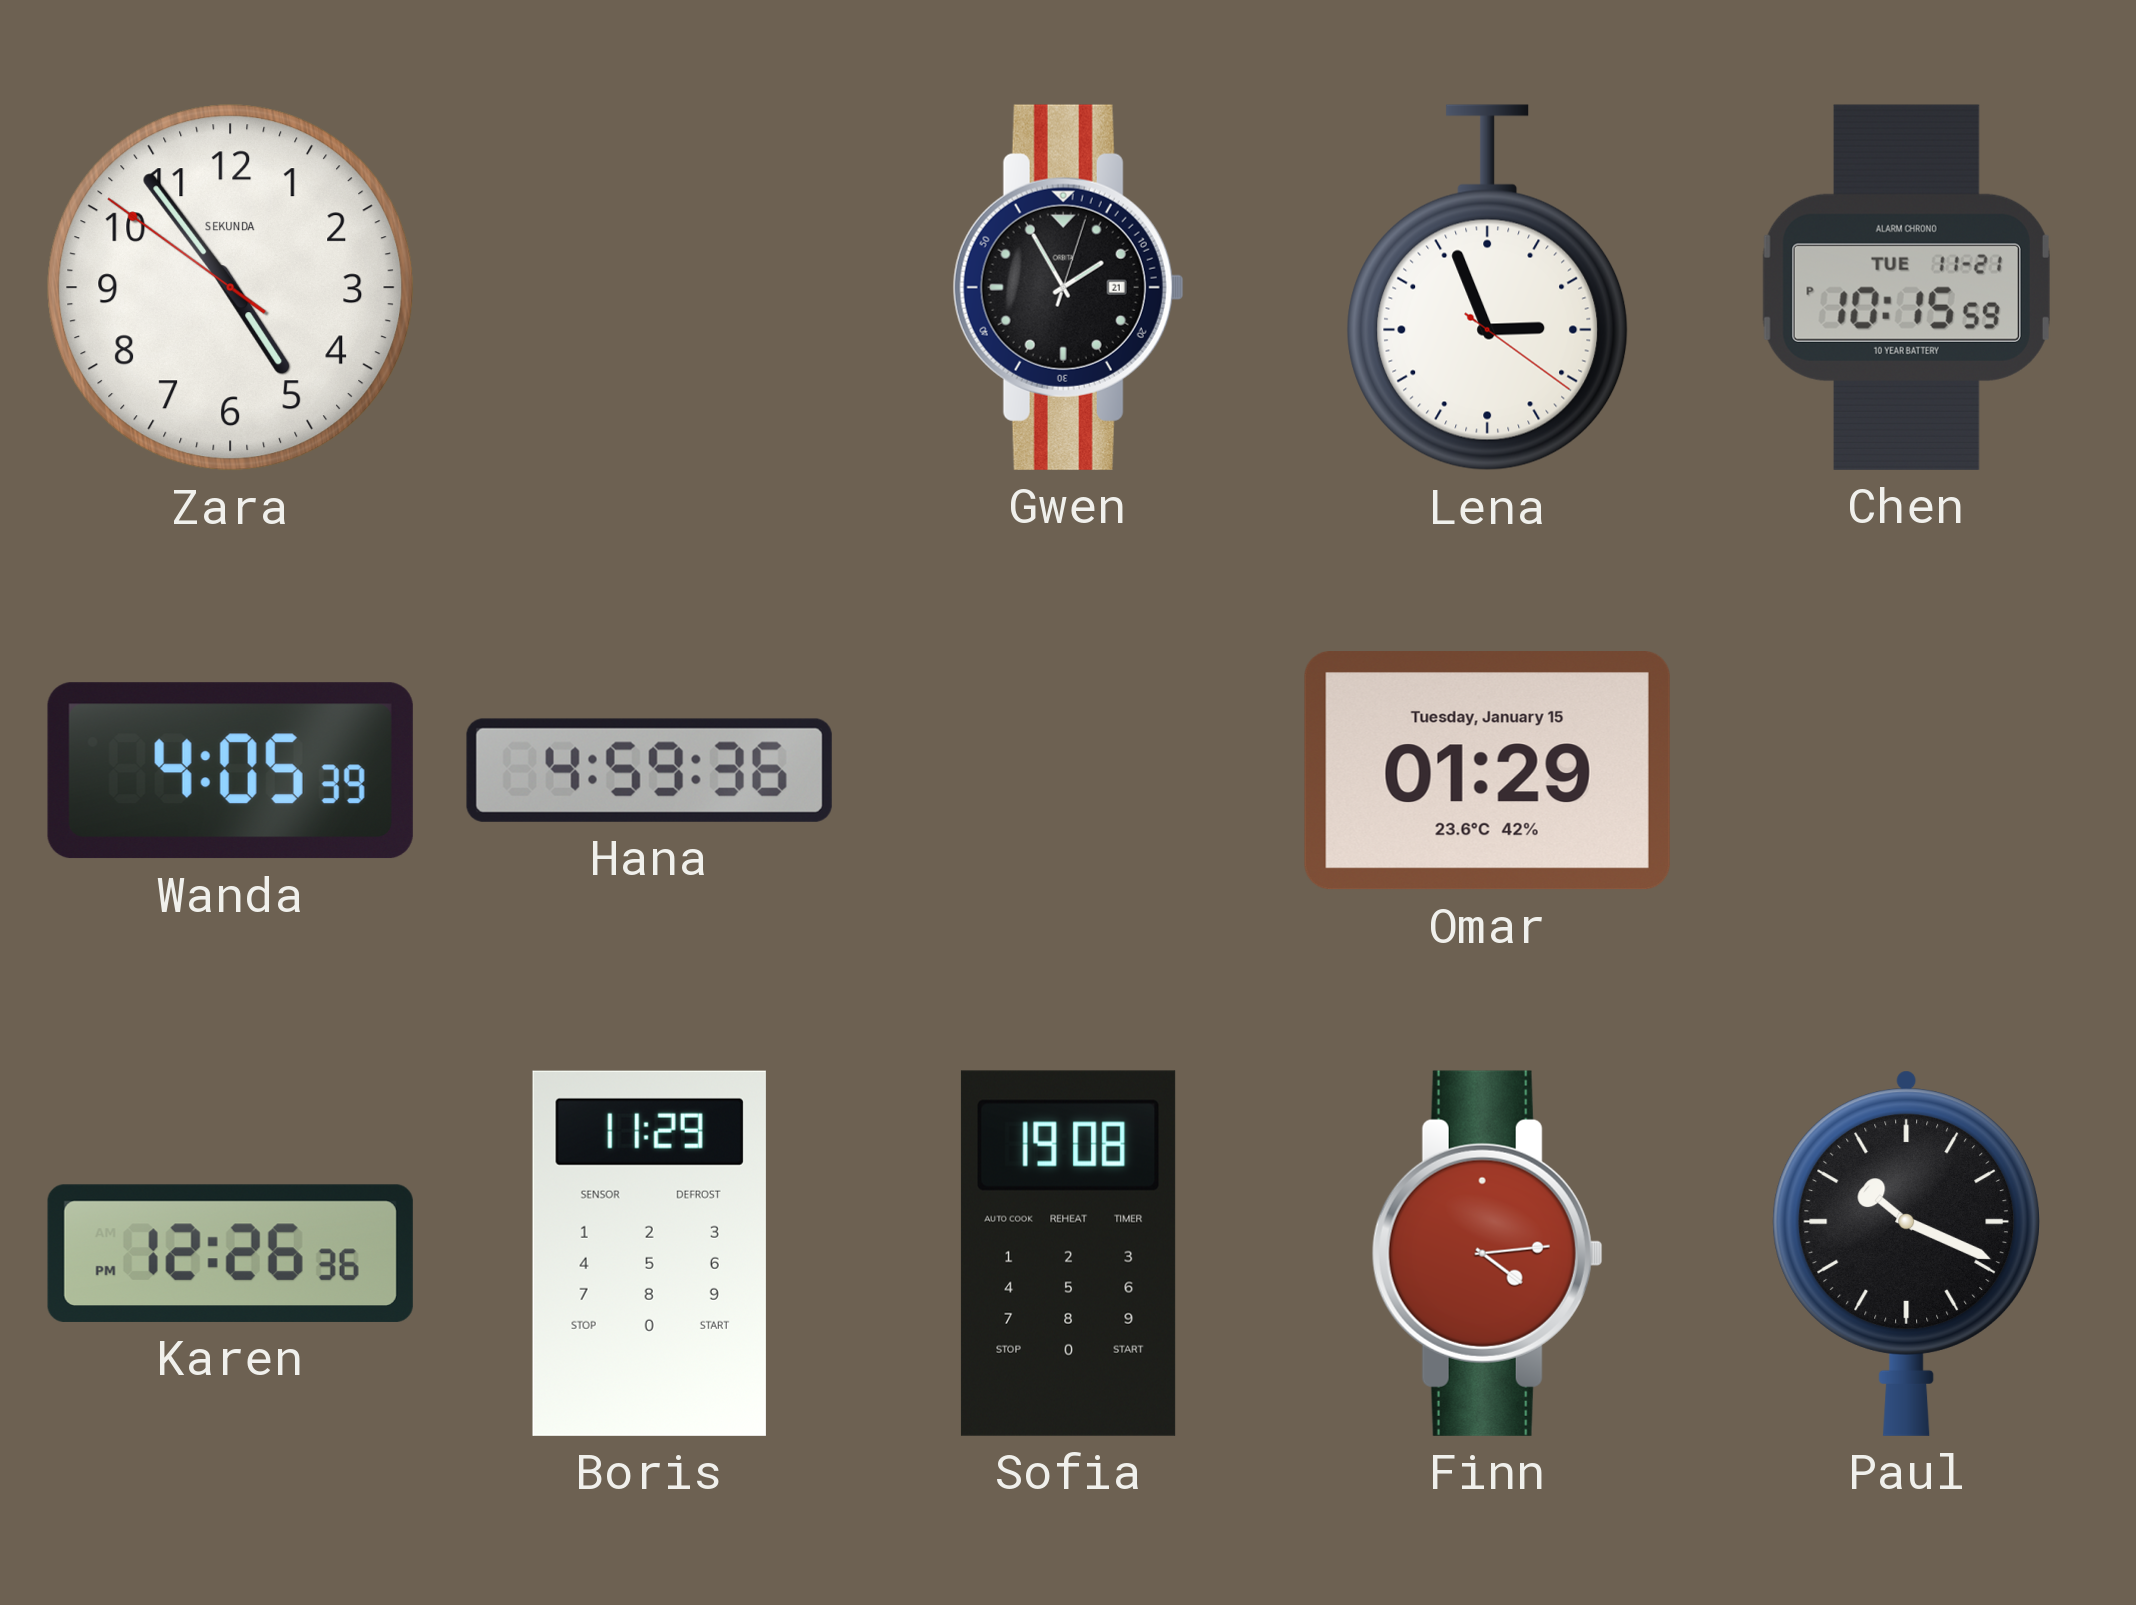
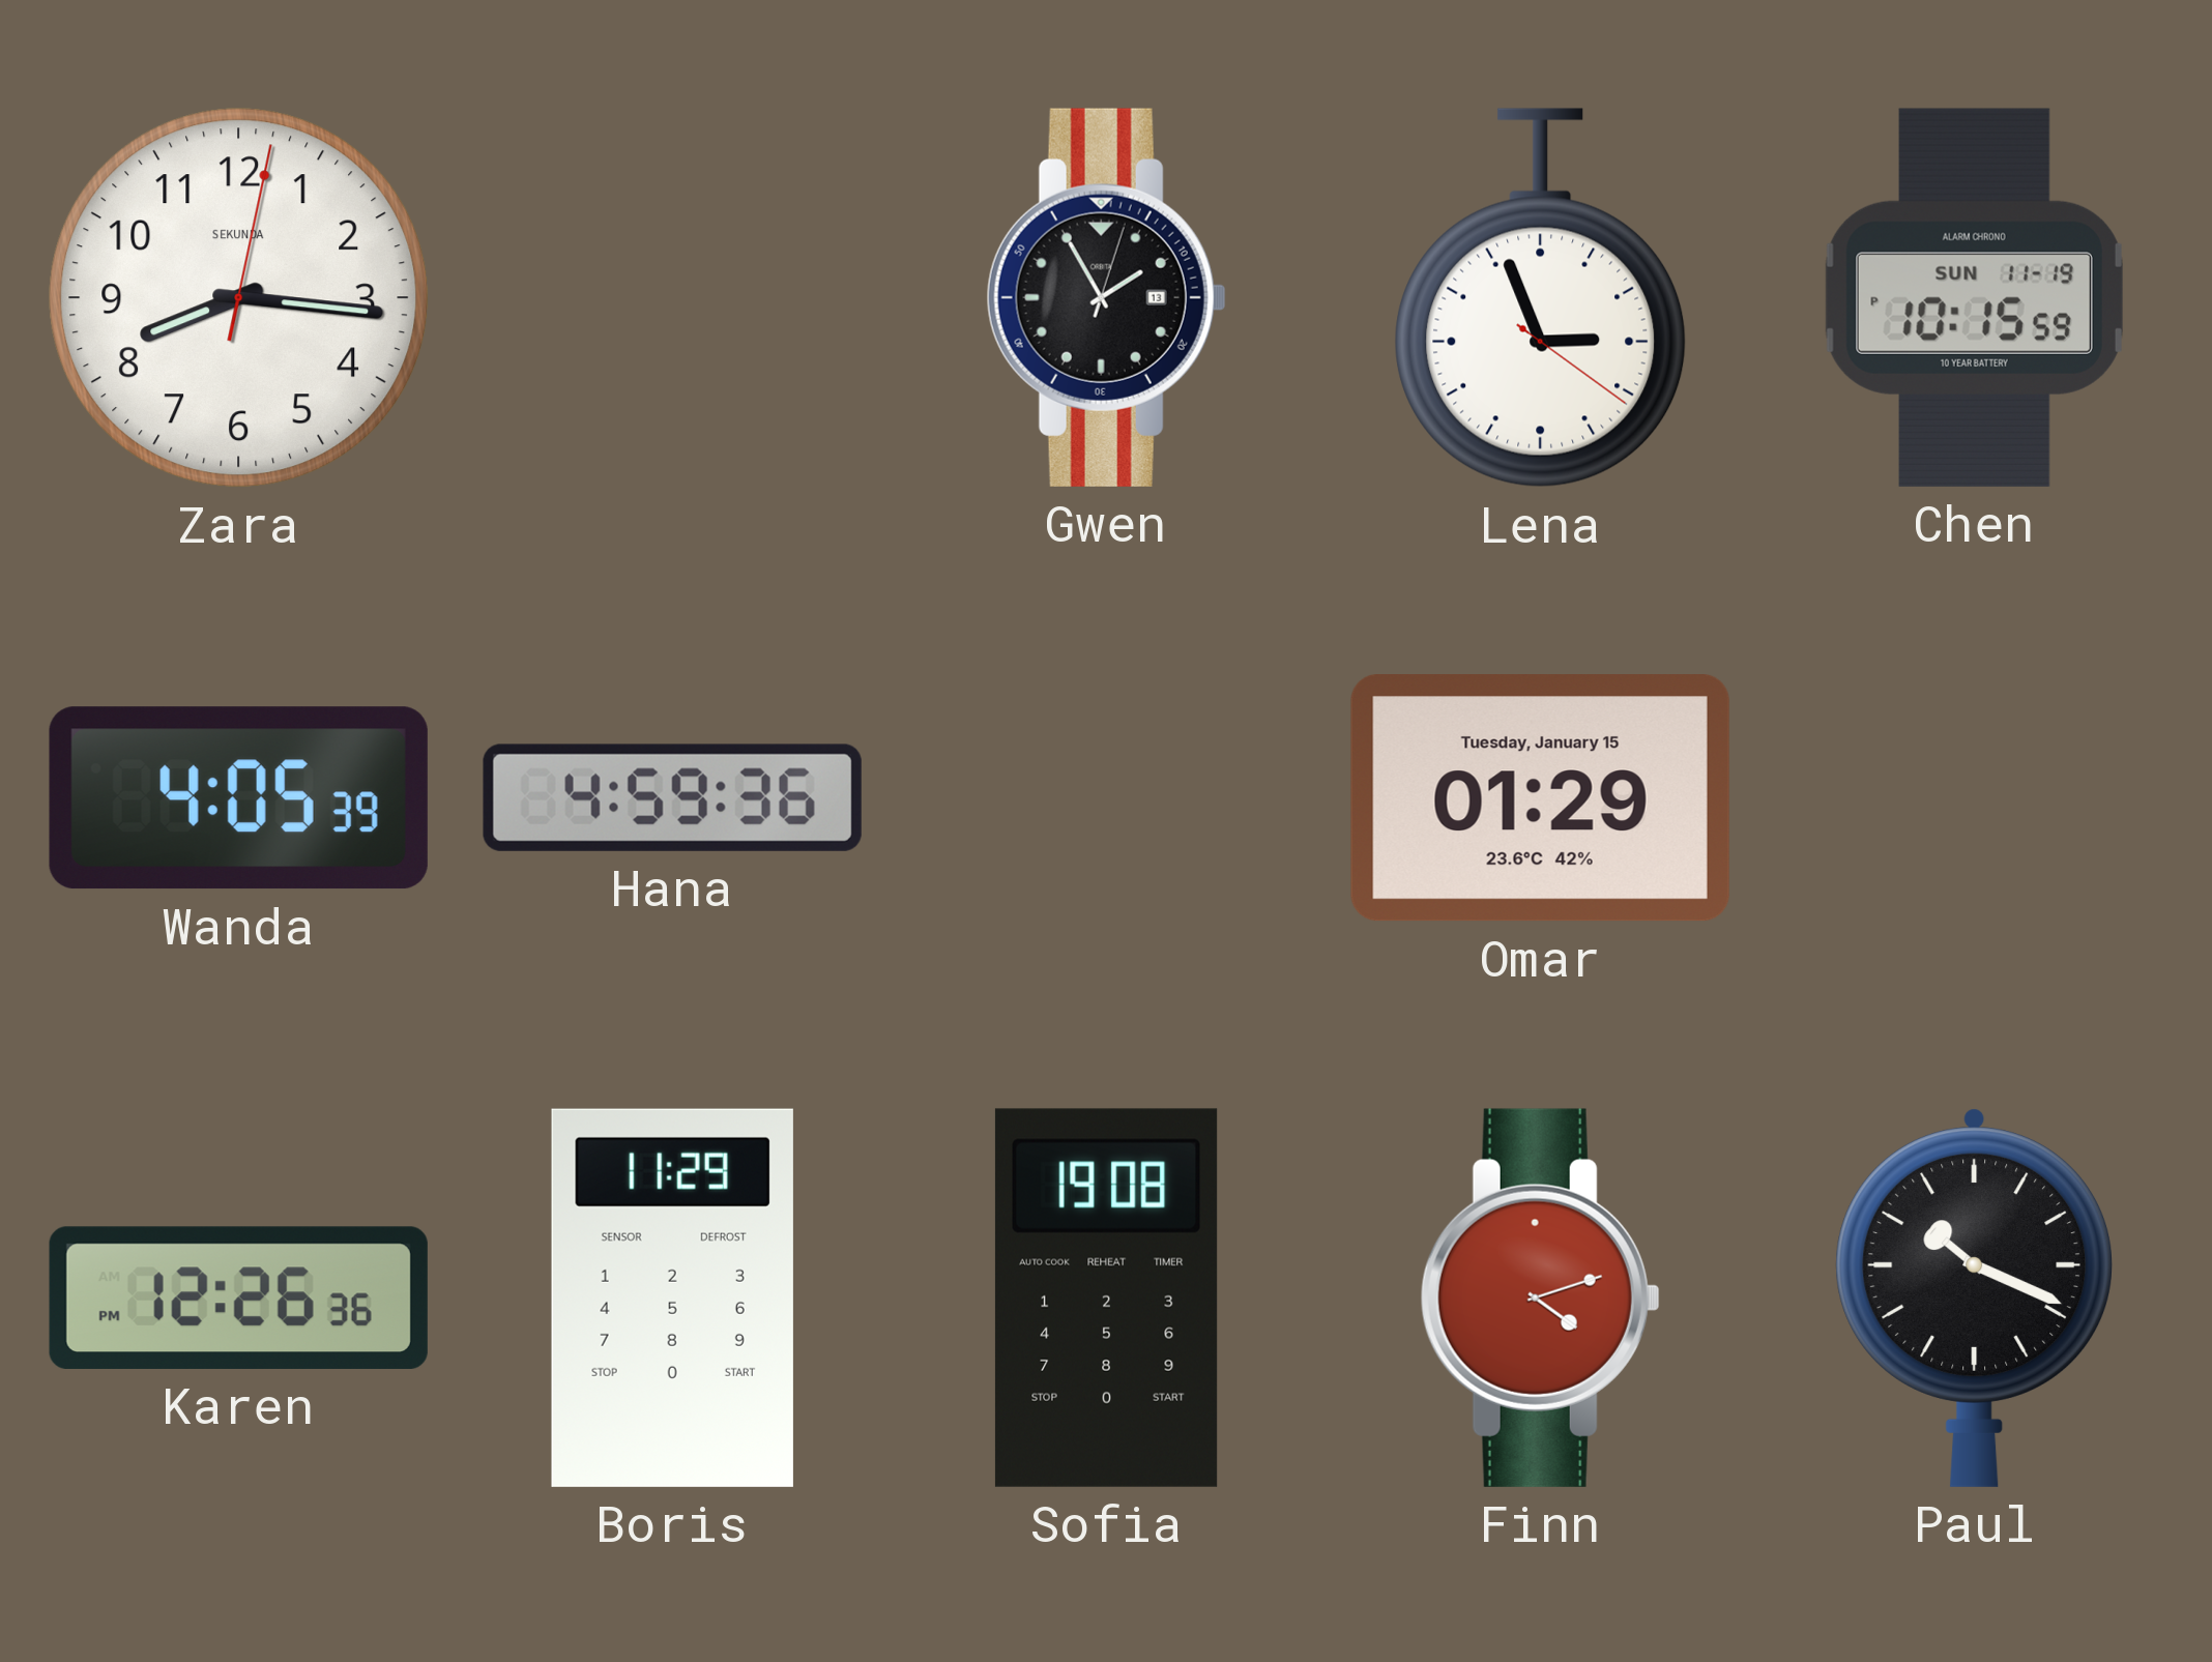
Zara: 4:53 -> 8:16
Gwen date: 21 -> 13
Chen date: TUE 11-21 -> SUN 11-19
Finn: 4:14 -> 4:12
